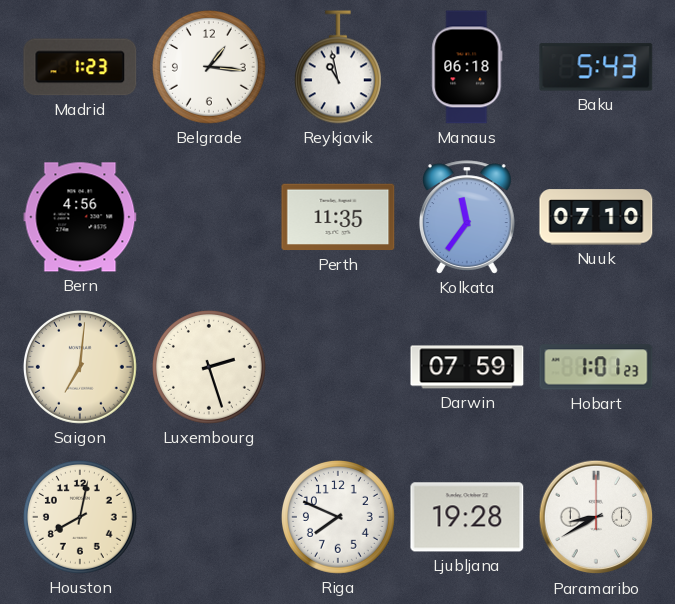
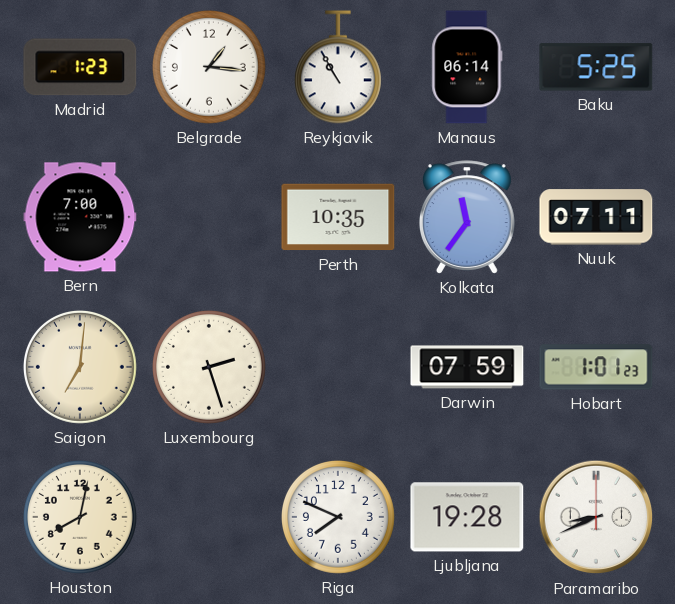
Reykjavik: 10:58 -> 10:55
Manaus: 06:18 -> 06:14
Baku: 5:43 -> 5:25
Bern: 4:56 -> 7:00
Perth: 11:35 -> 10:35
Nuuk: 07:10 -> 07:11
Paramaribo: 8:40 -> 8:41
